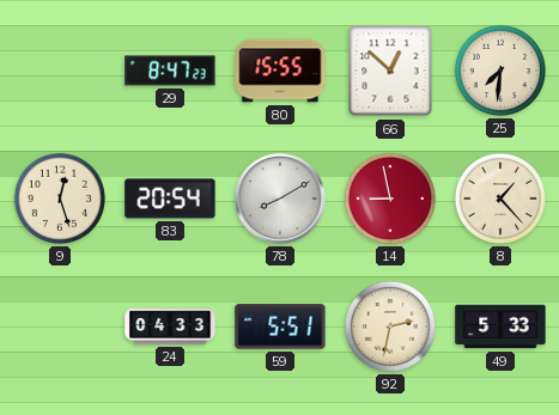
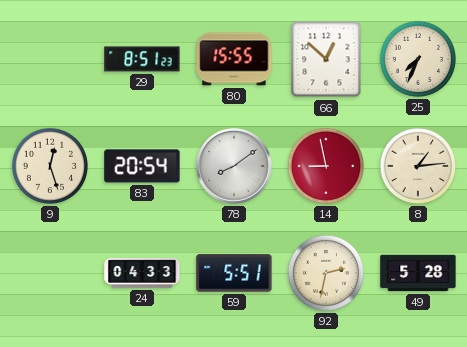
29: 8:47 -> 8:51
25: 7:31 -> 7:34
78: 8:10 -> 8:09
8: 1:23 -> 1:14
49: 5:33 -> 5:28
